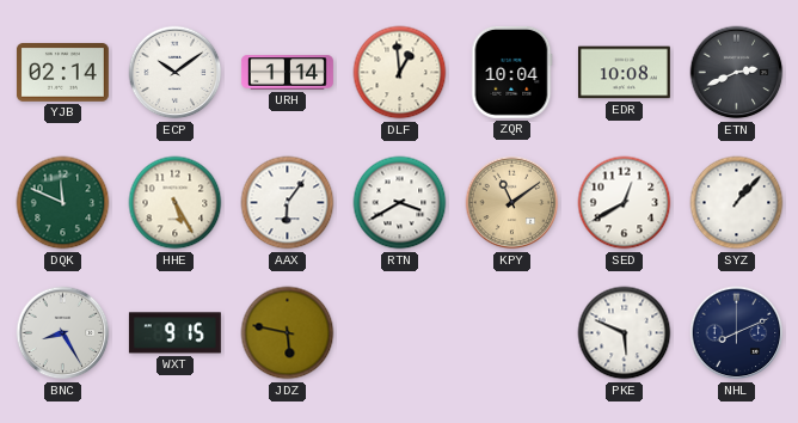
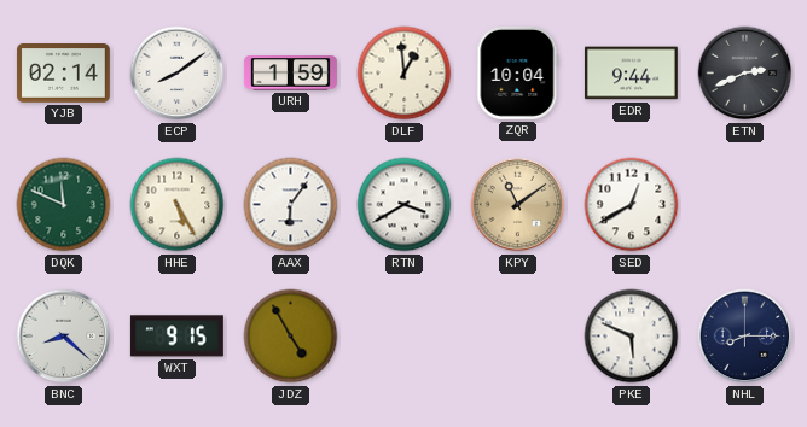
ECP: 10:09 -> 8:09
URH: 1:14 -> 1:59
EDR: 10:08 -> 9:44
SYZ: 1:07 -> none
BNC: 8:25 -> 8:22
JDZ: 5:47 -> 4:55
NHL: 8:11 -> 8:15
